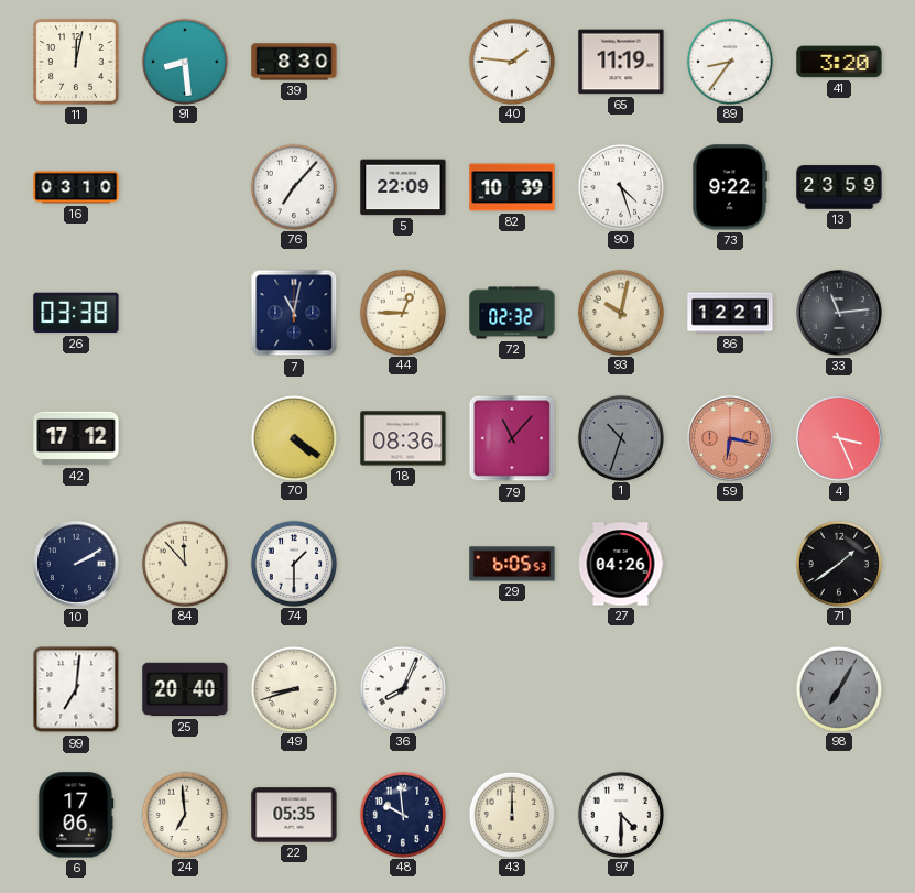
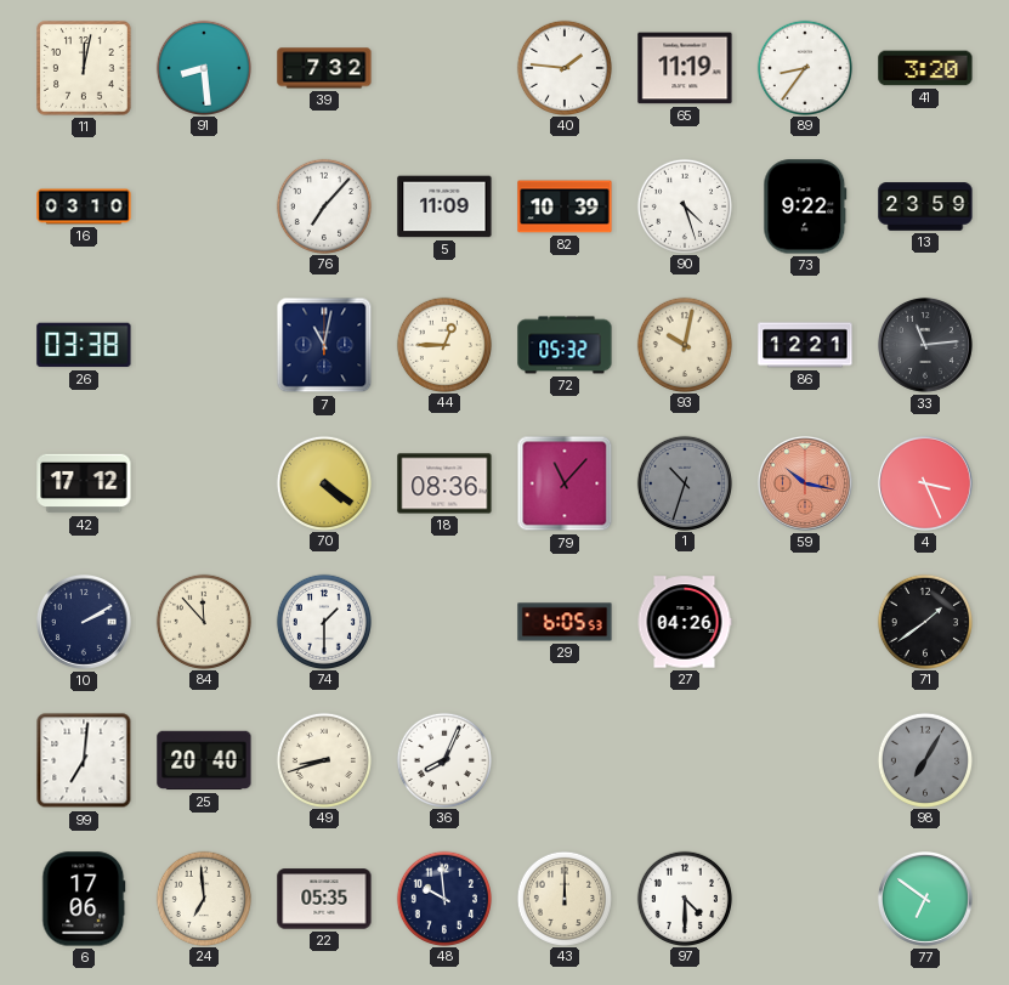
39: 8:30 -> 7:32
5: 22:09 -> 11:09
72: 02:32 -> 05:32
59: 6:17 -> 10:17
77: none -> 6:51
